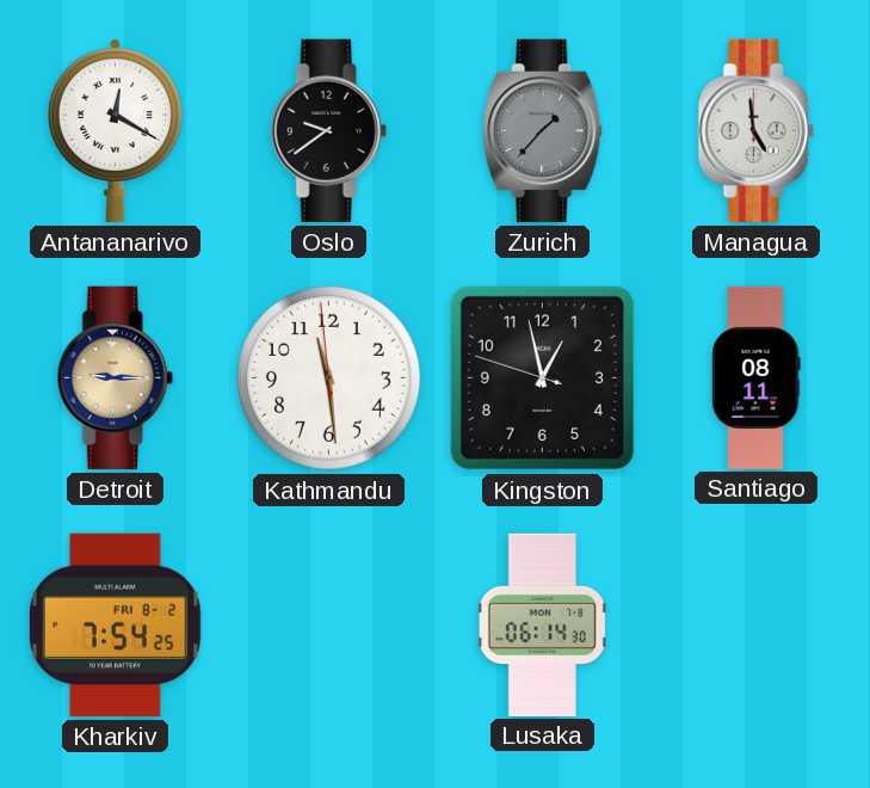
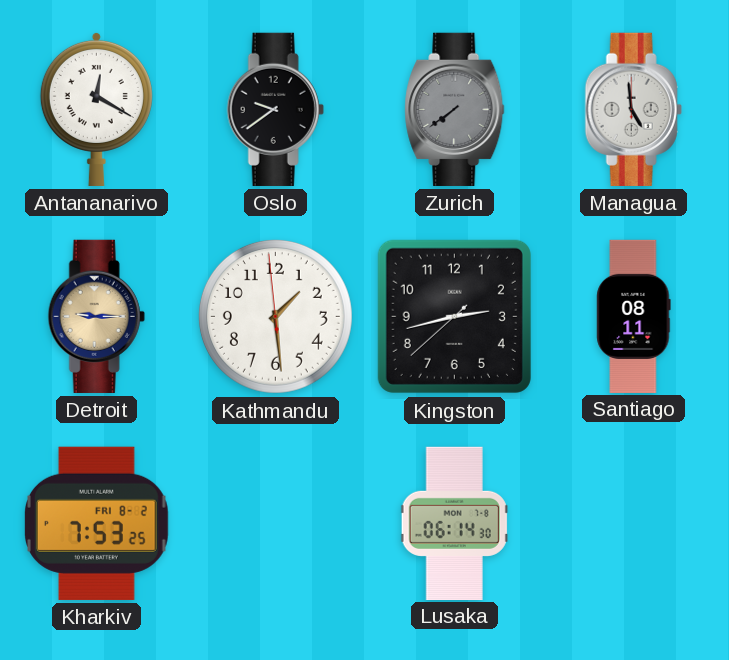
Zurich: 1:37 -> 7:39
Kathmandu: 11:28 -> 1:28
Kingston: 12:57 -> 2:42
Kharkiv: 7:54 -> 7:53
